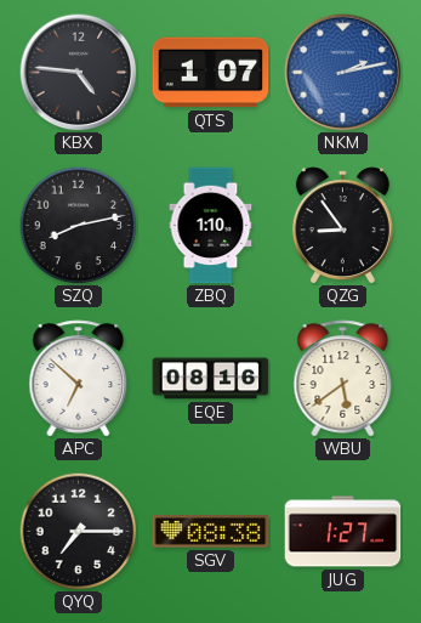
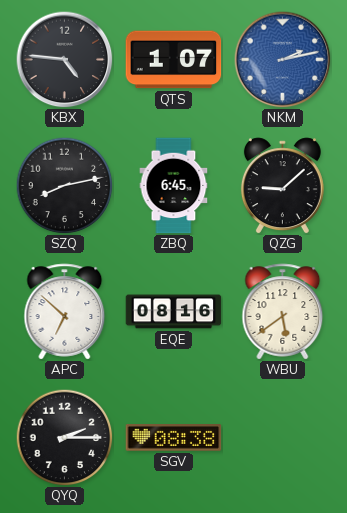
ZBQ: 1:10 -> 6:45
QZG: 8:54 -> 9:08
QYQ: 7:15 -> 2:15
JUG: 1:27 -> none
